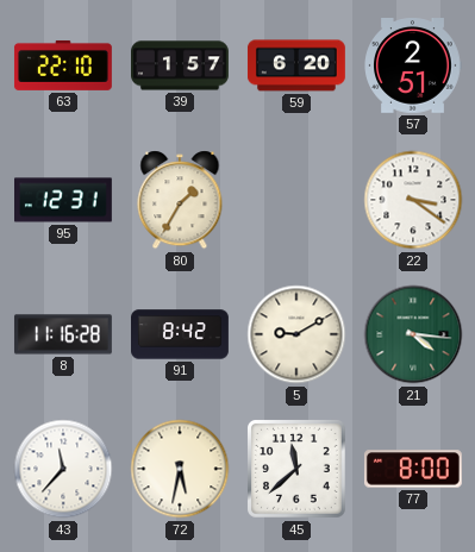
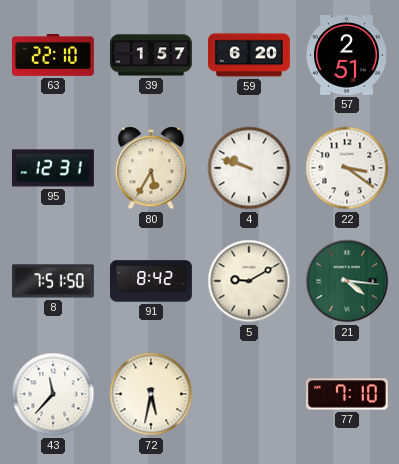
80: 1:35 -> 5:35
4: none -> 9:48
8: 11:16 -> 7:51
45: 11:38 -> none
77: 8:00 -> 7:10
